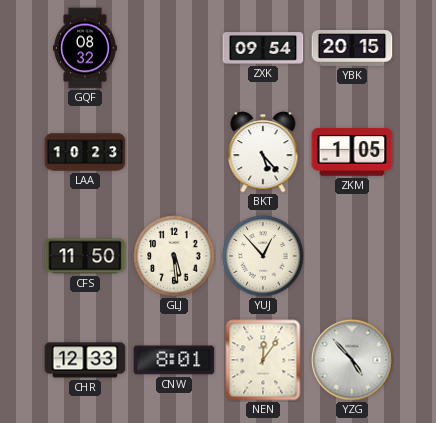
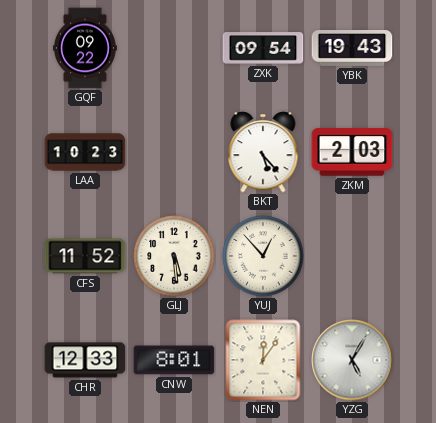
GQF: 08:32 -> 09:22
YBK: 20:15 -> 19:43
ZKM: 1:05 -> 2:03
CFS: 11:50 -> 11:52
YZG: 4:53 -> 5:05
